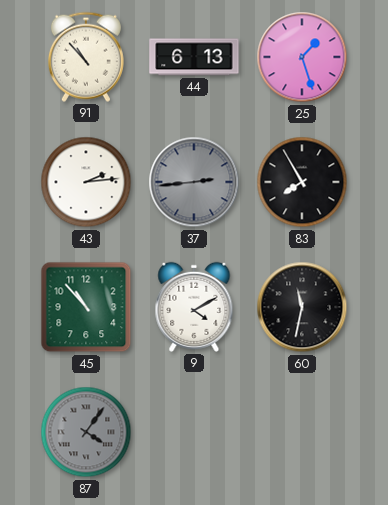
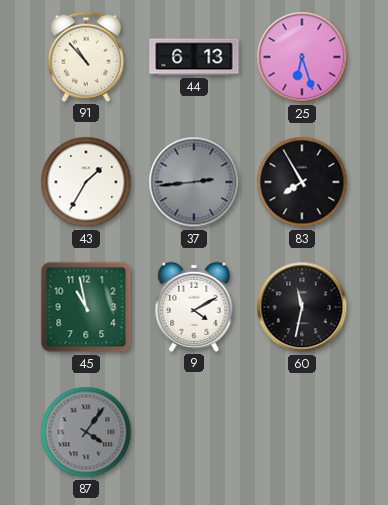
25: 1:27 -> 6:27
43: 2:14 -> 1:35
45: 10:53 -> 10:58
